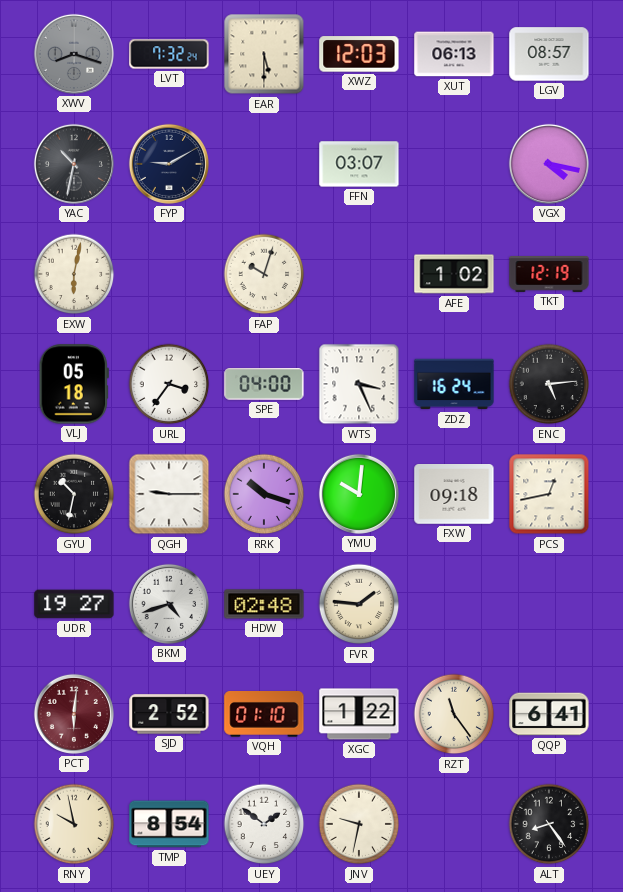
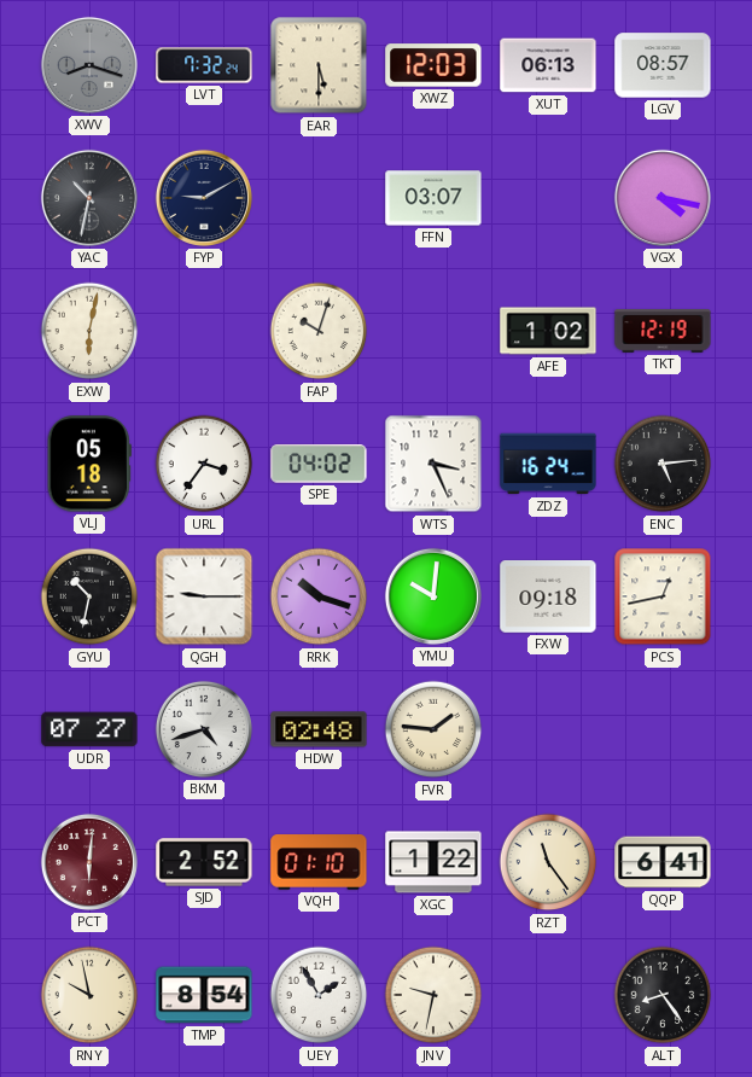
SPE: 04:00 -> 04:02
UDR: 19:27 -> 07:27
UEY: 1:51 -> 1:55
